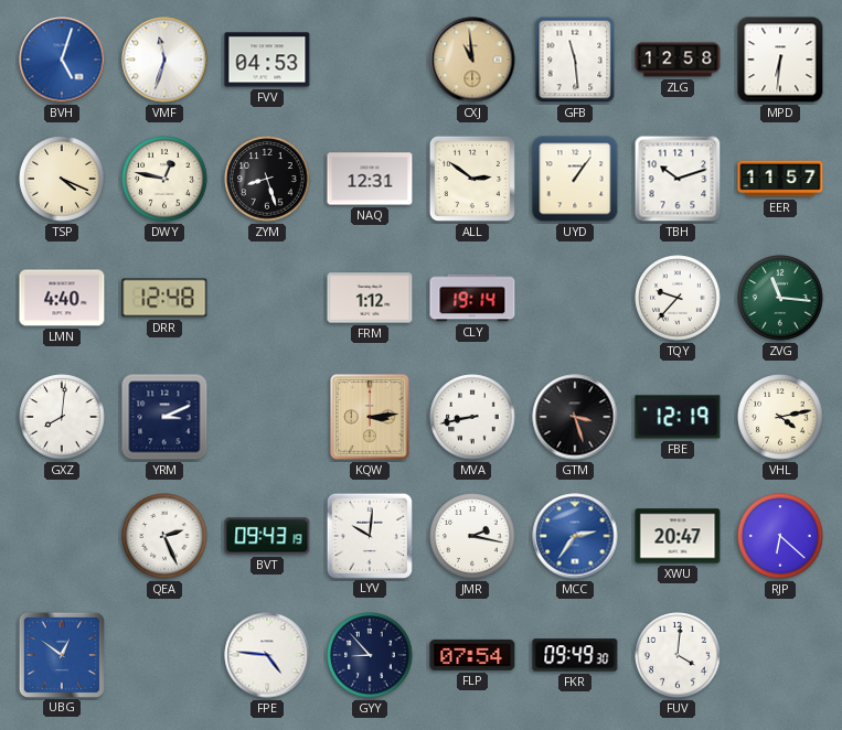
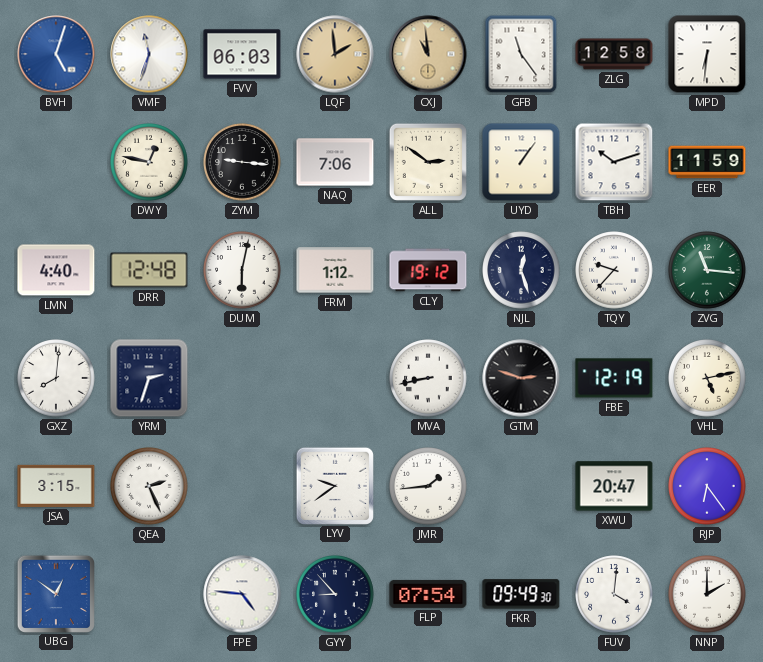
FVV: 04:53 -> 06:03
LQF: none -> 1:59
GFB: 11:29 -> 11:24
TSP: 4:19 -> none
ZYM: 8:27 -> 9:16
NAQ: 12:31 -> 7:06
EER: 11:57 -> 11:59
DUM: none -> 6:02
CLY: 19:14 -> 19:12
NJL: none -> 12:27
YRM: 3:11 -> 2:33
KQW: 3:14 -> none
GTM: 3:27 -> 2:48
VHL: 4:13 -> 5:13
JSA: none -> 3:15
BVT: 09:43 -> none
LYV: 10:01 -> 9:39
JMR: 2:17 -> 1:44
MCC: 2:36 -> none
RJP: 6:22 -> 6:24
NNP: none -> 2:00
